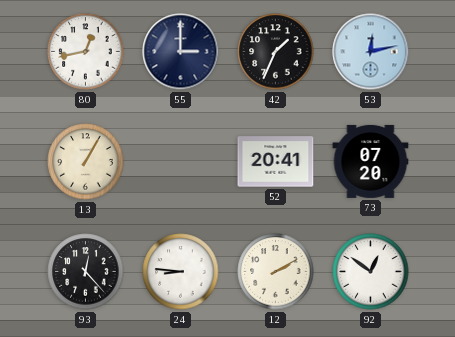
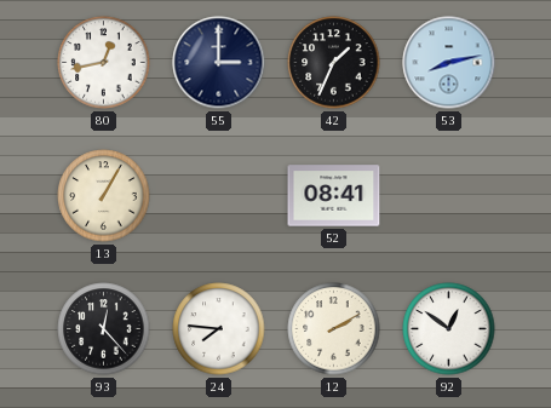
53: 12:13 -> 8:13
52: 20:41 -> 08:41
73: 07:20 -> none
24: 8:46 -> 7:46
